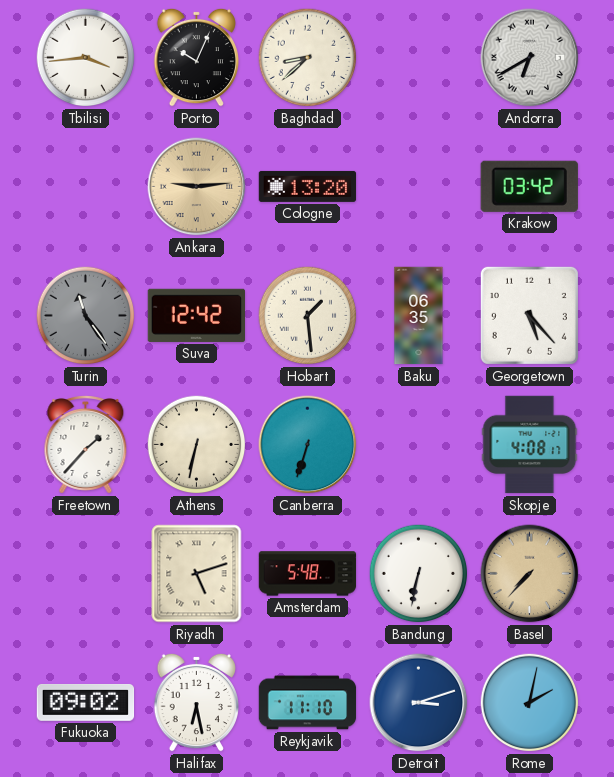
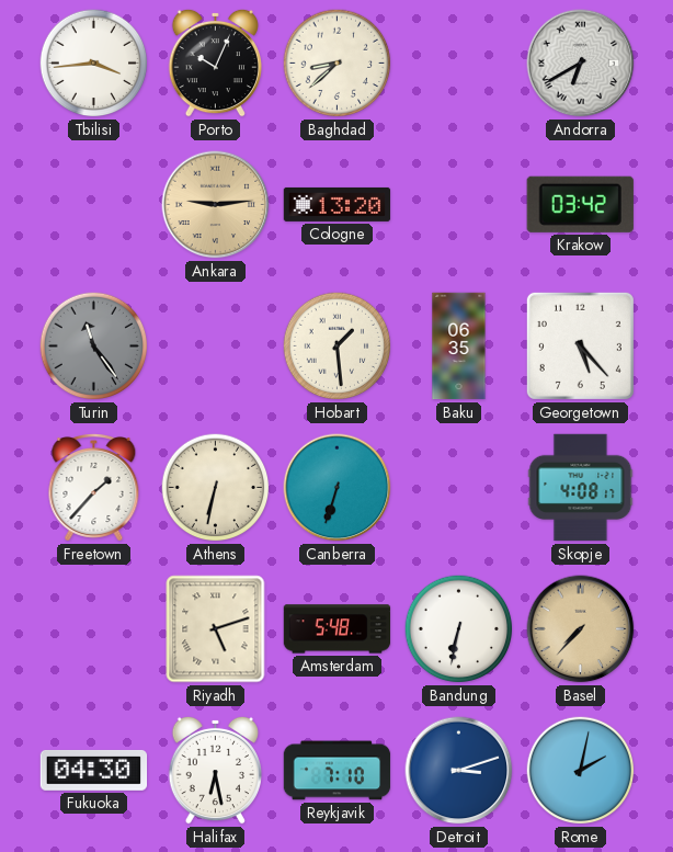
Suva: 12:42 -> none
Fukuoka: 09:02 -> 04:30
Reykjavik: 11:10 -> 7:10
